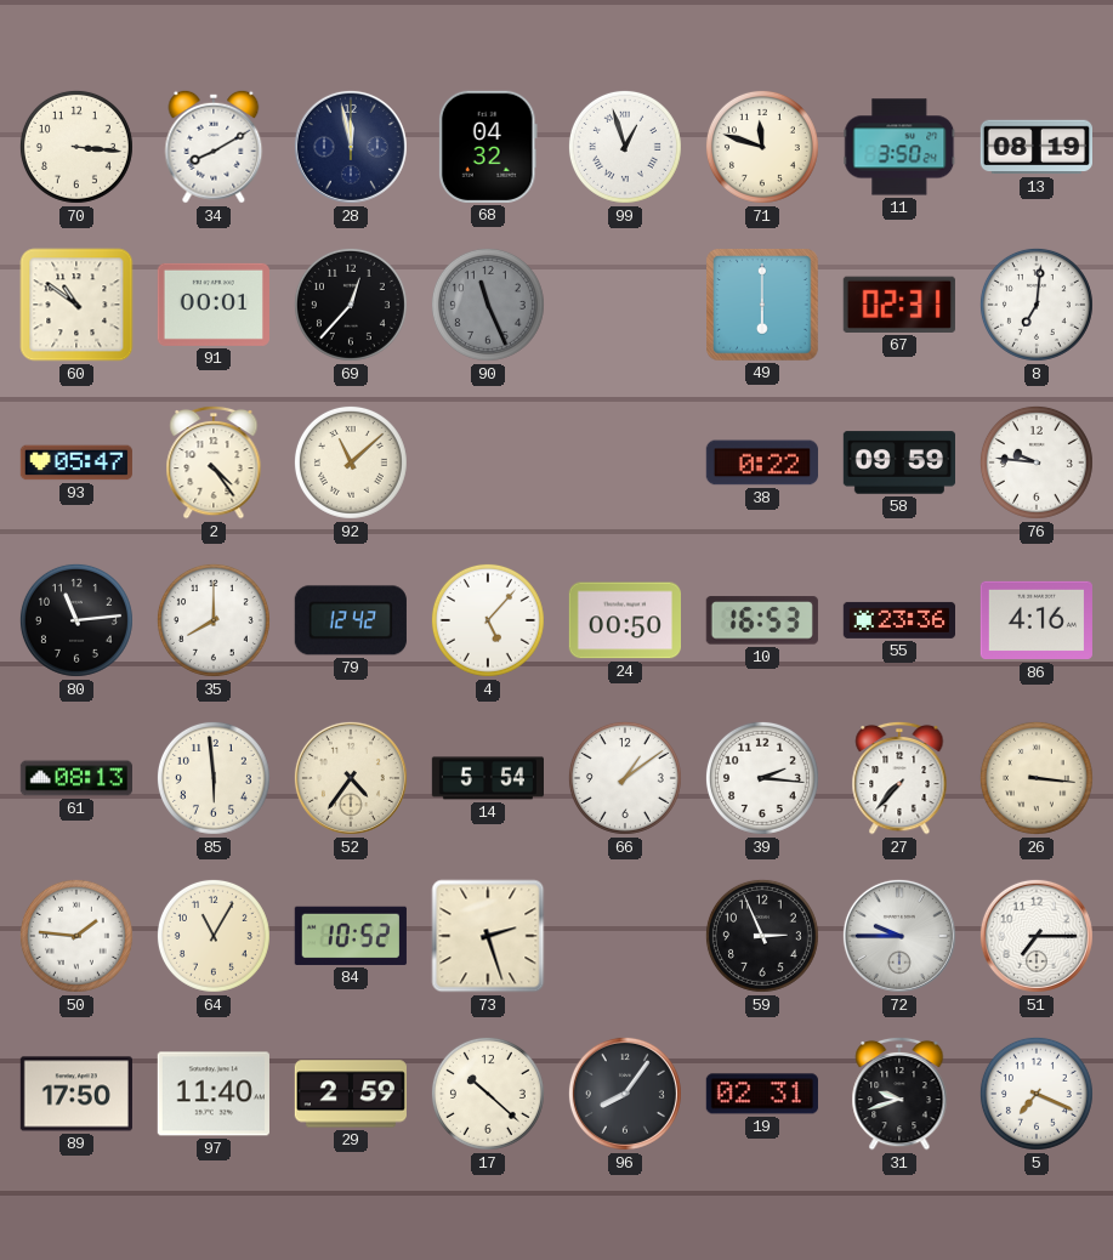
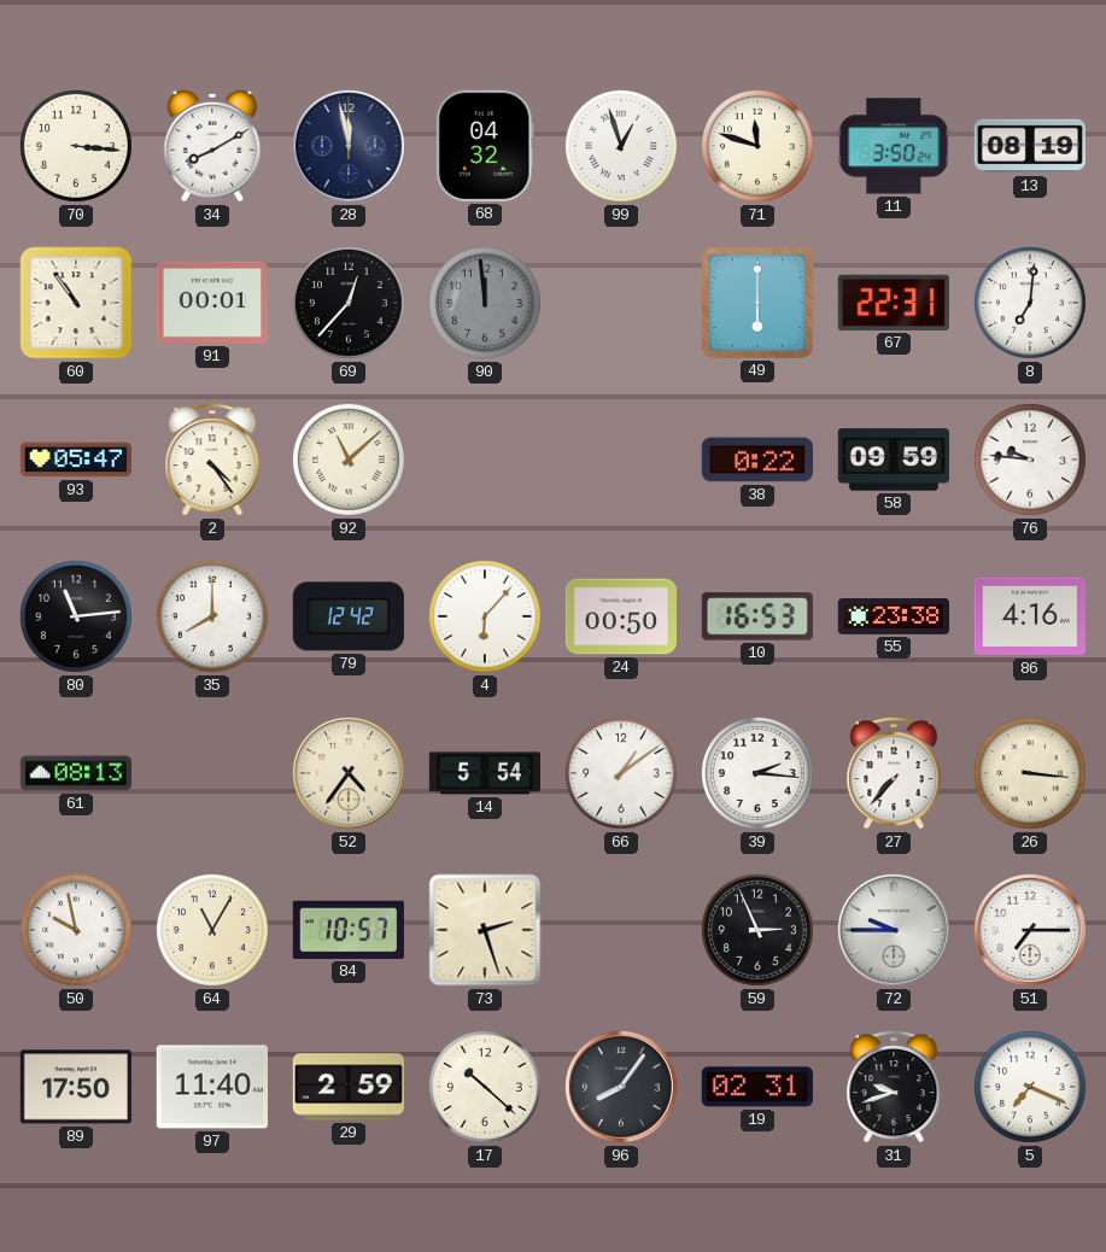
60: 10:51 -> 10:54
90: 11:26 -> 11:59
67: 02:31 -> 22:31
4: 5:07 -> 6:07
55: 23:36 -> 23:38
85: 5:59 -> none
50: 1:46 -> 9:58
84: 10:52 -> 10:57
